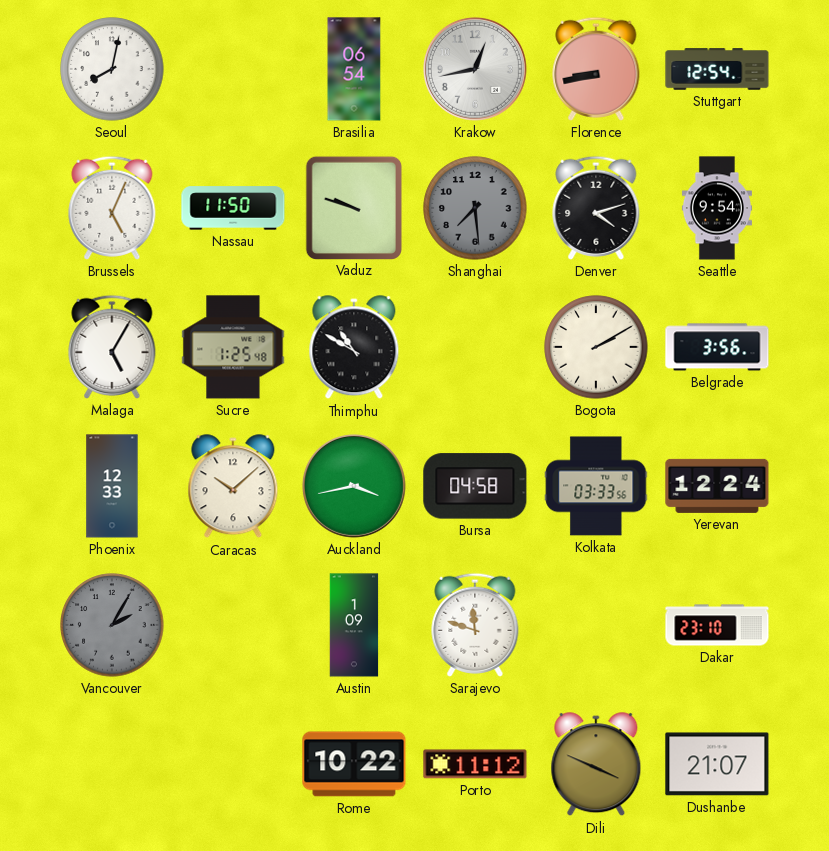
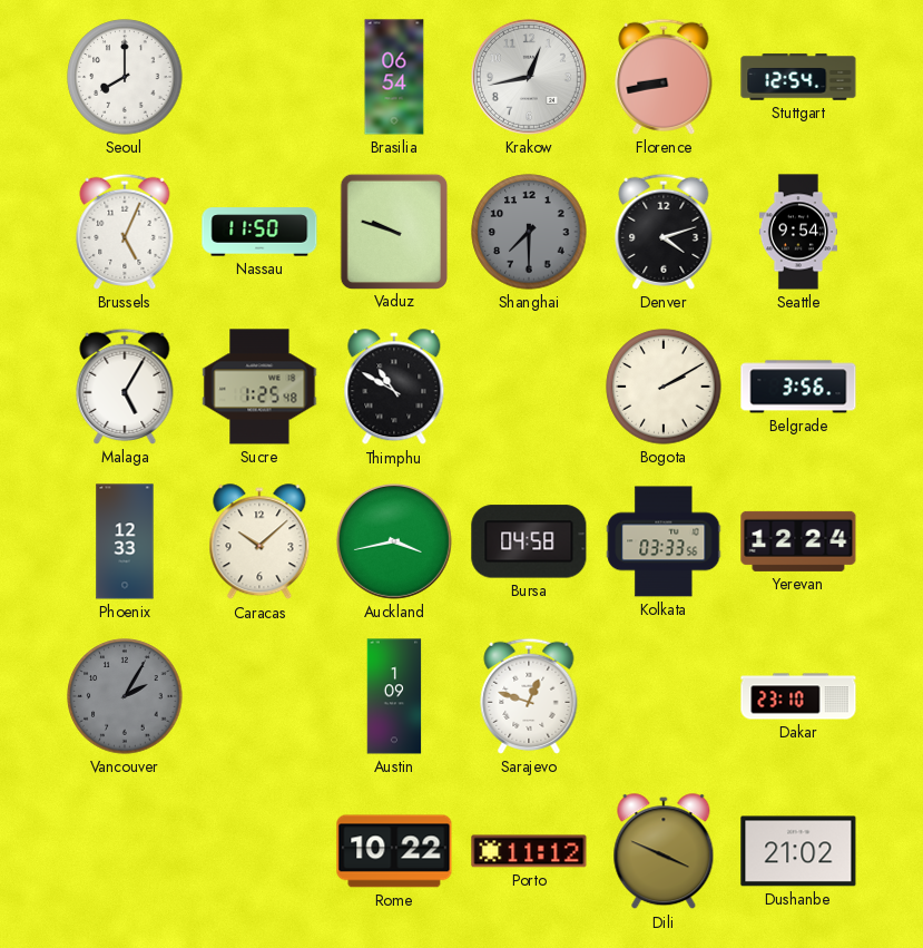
Seoul: 8:02 -> 8:00
Shanghai: 7:29 -> 7:30
Sarajevo: 11:48 -> 12:48
Dushanbe: 21:07 -> 21:02
